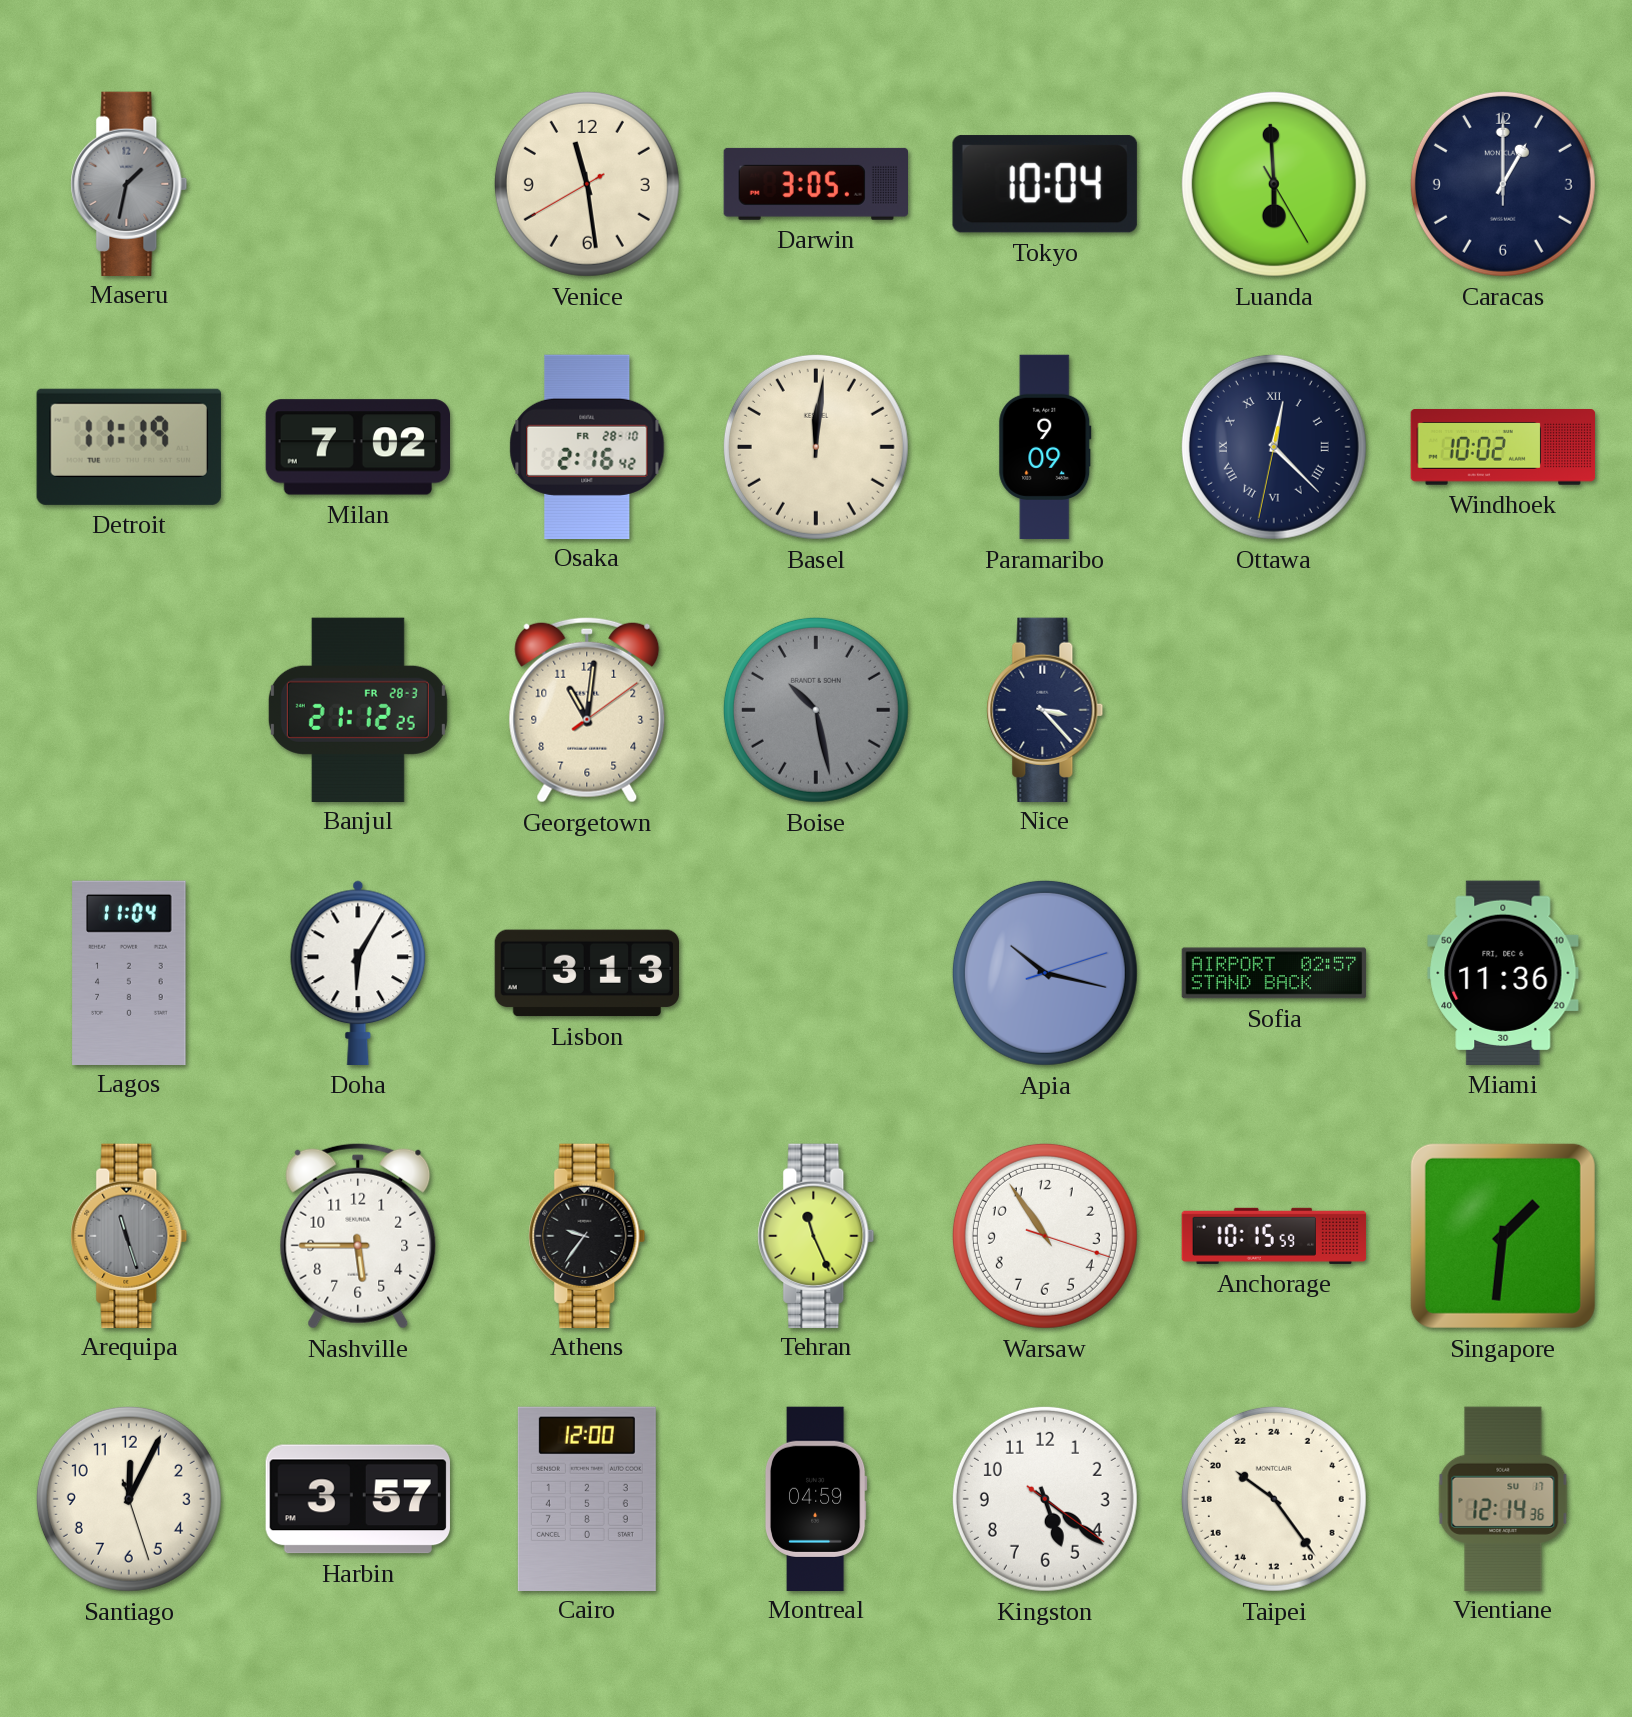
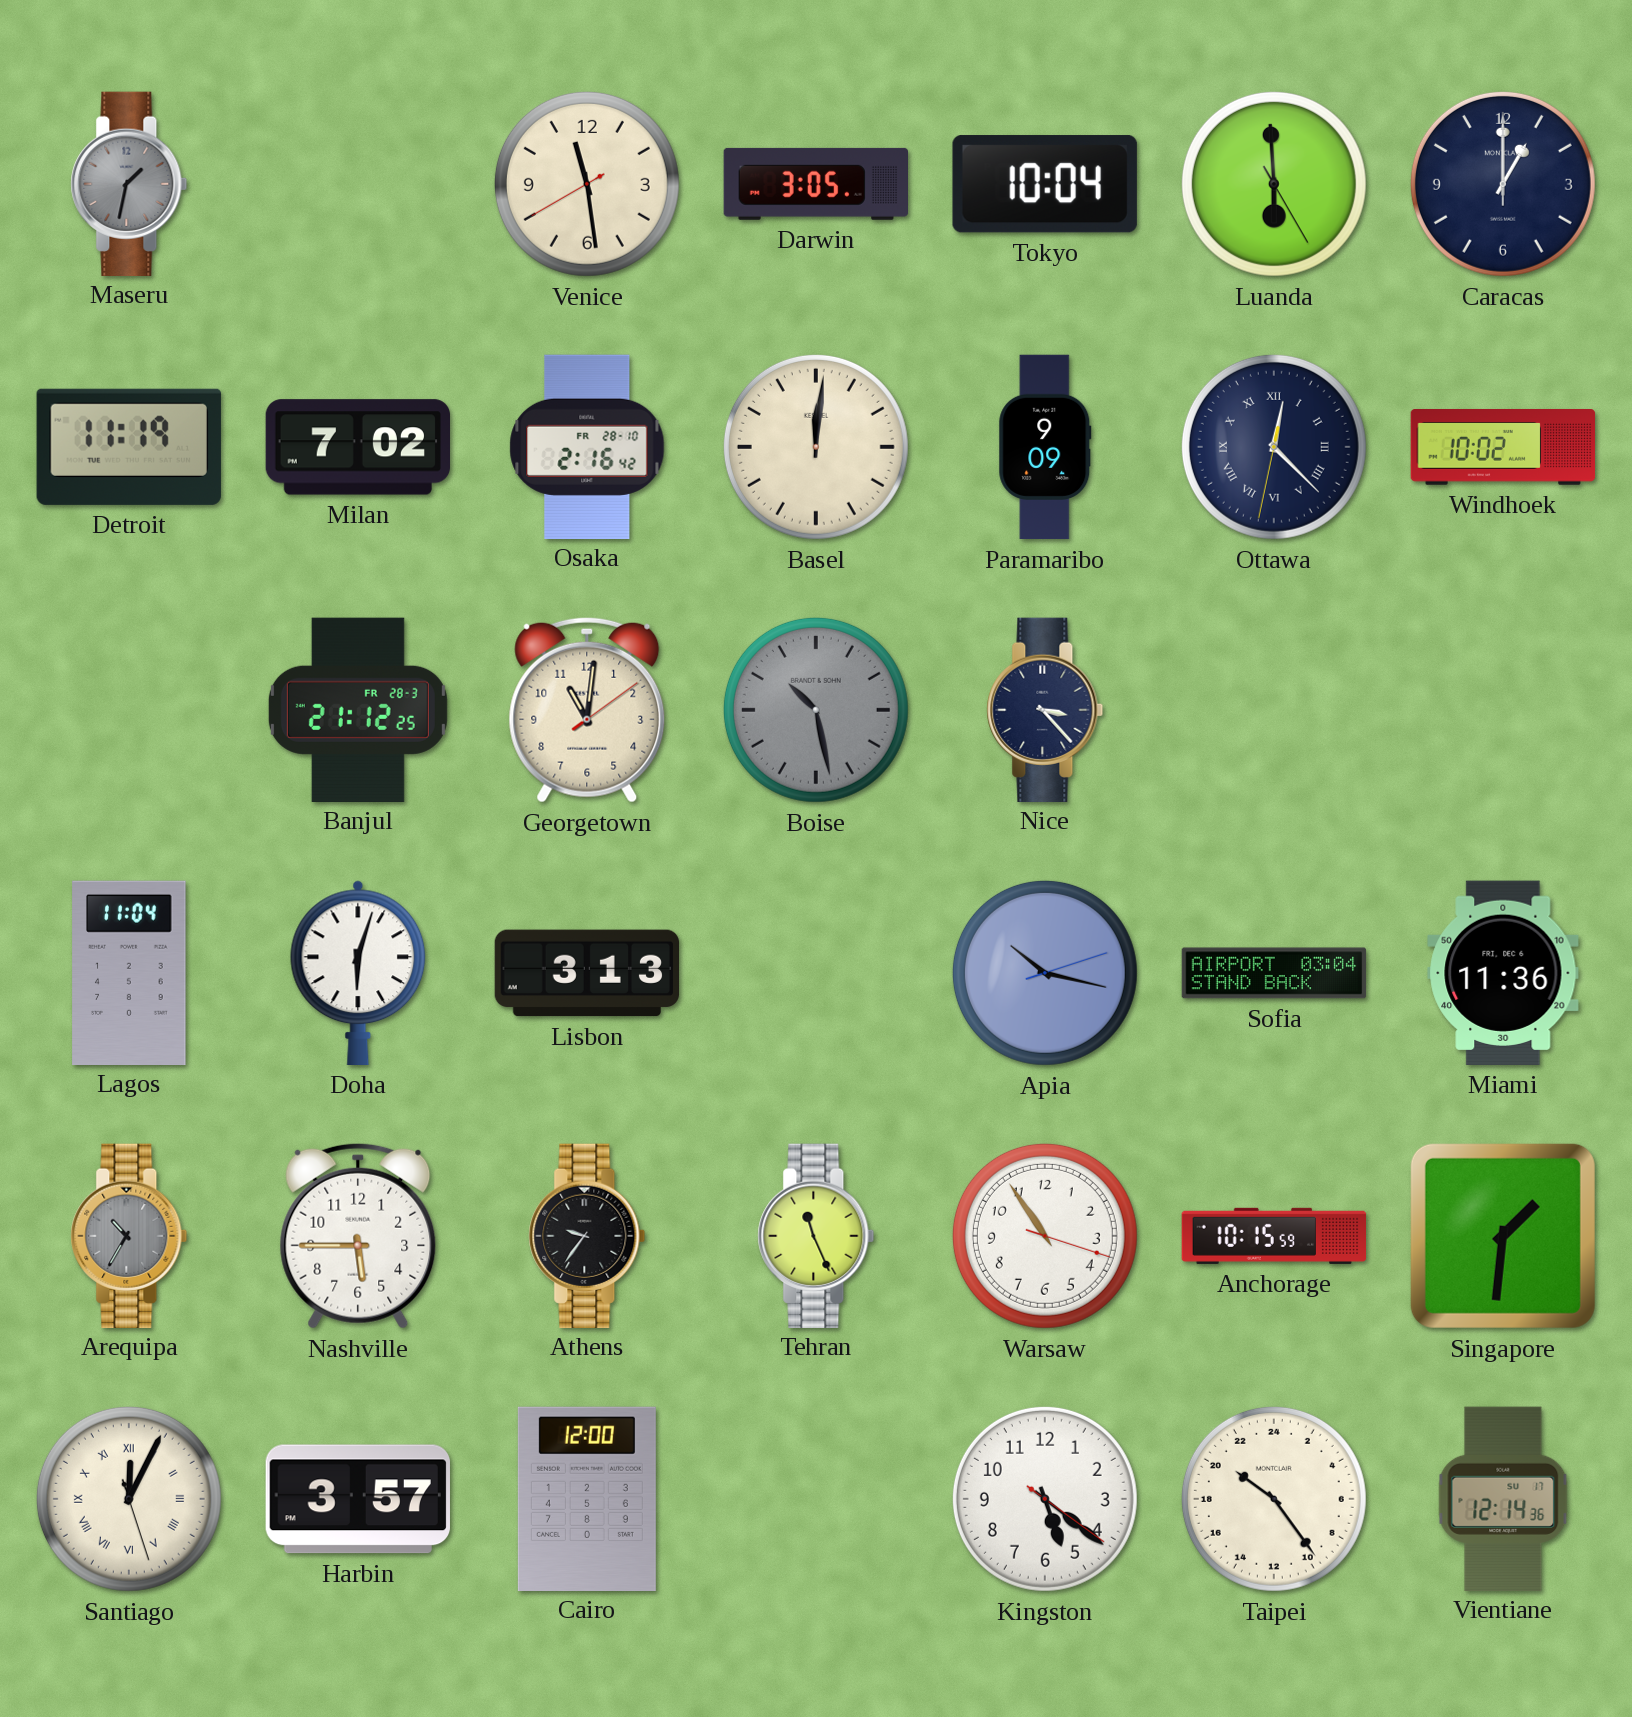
Doha: 6:05 -> 6:03
Sofia: 02:57 -> 03:04
Arequipa: 11:27 -> 10:35
Santiago numerals: Arabic -> Roman
Montreal: 04:59 -> none
